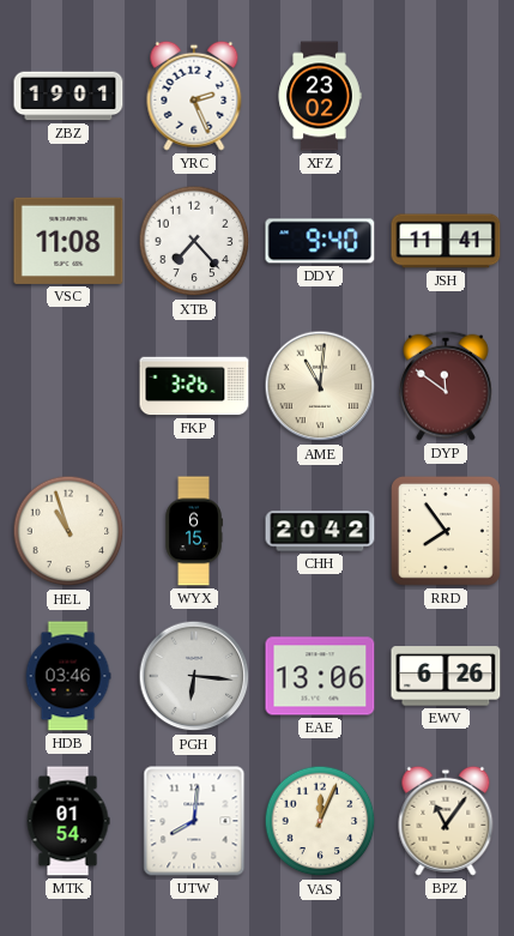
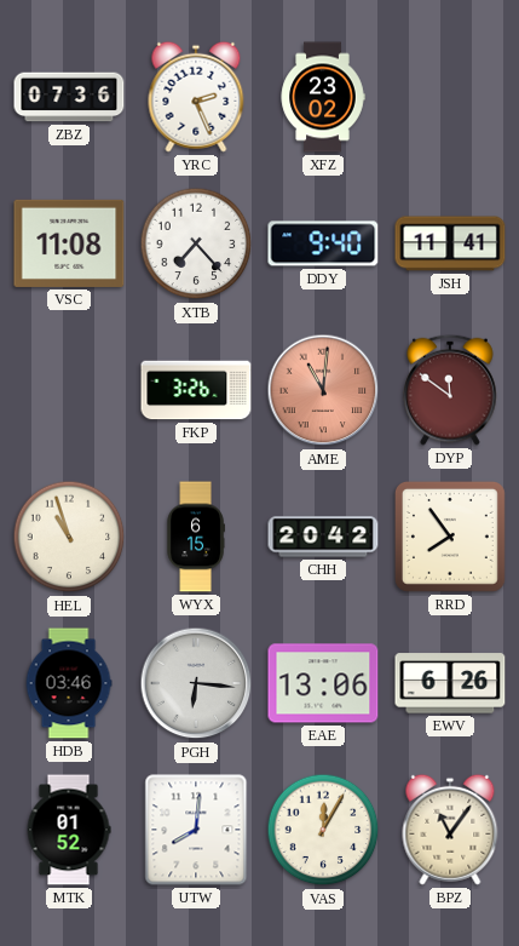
ZBZ: 19:01 -> 07:36
AME dial: cream -> salmon
MTK: 01:54 -> 01:52
VAS: 12:04 -> 12:05
